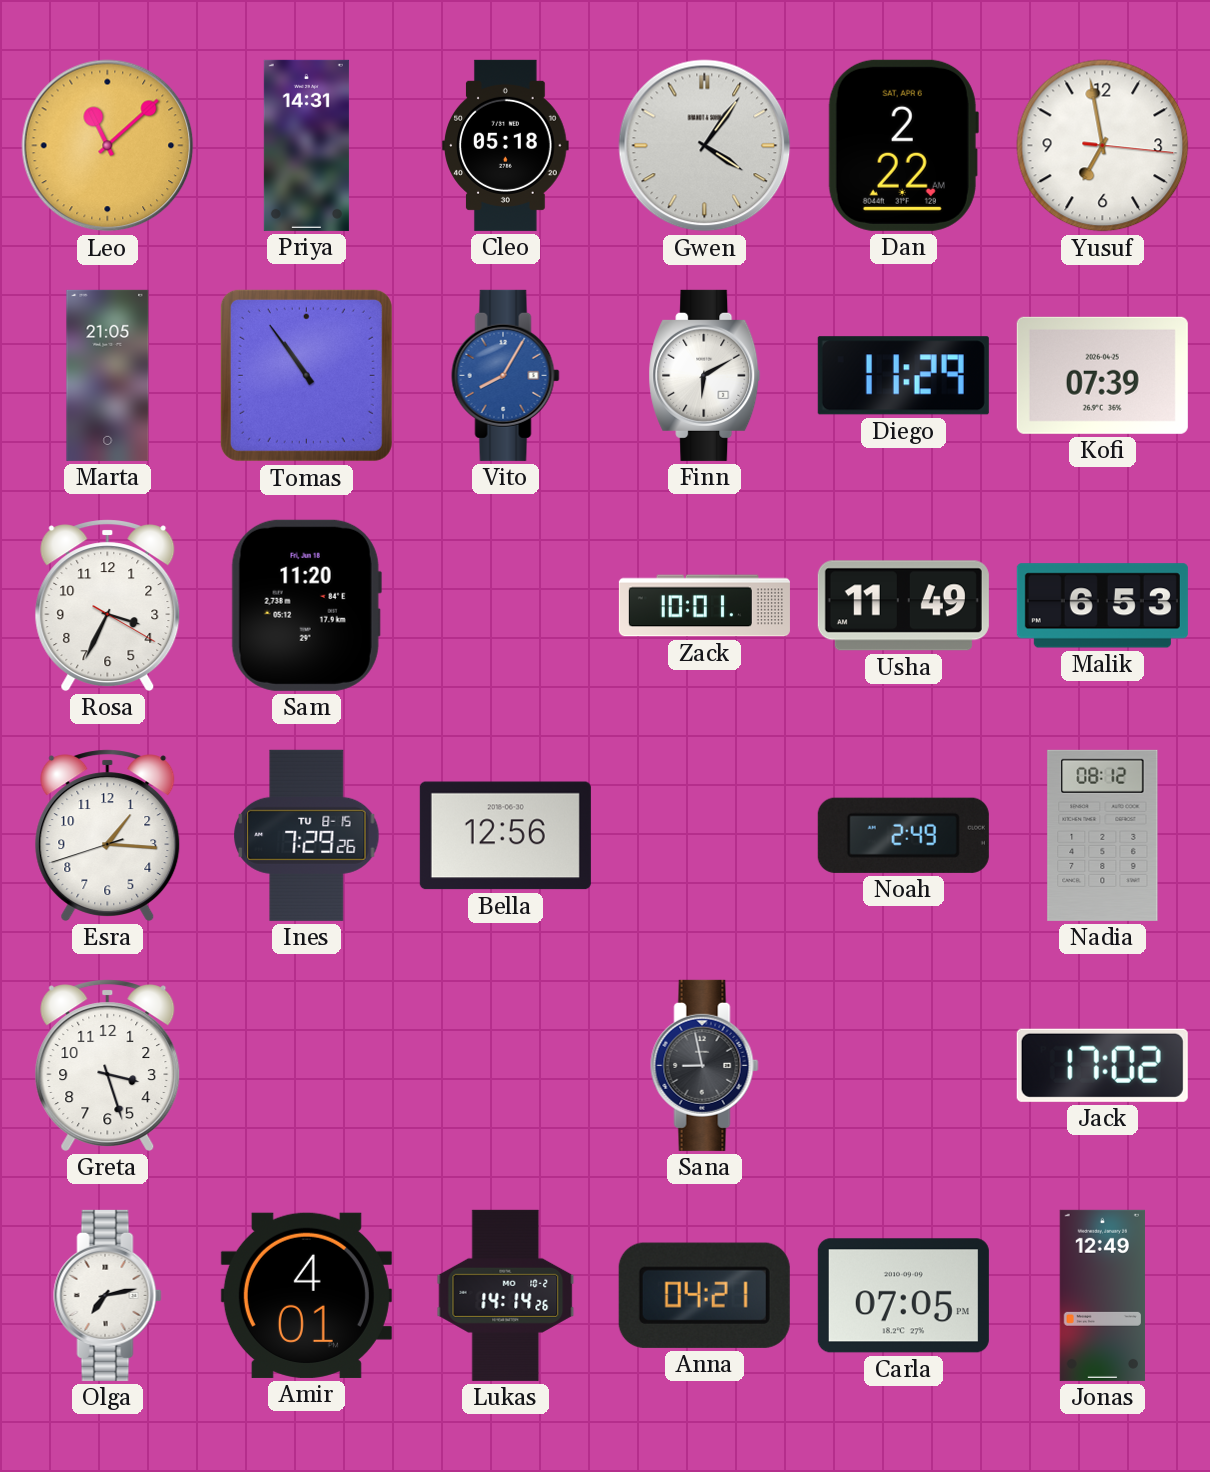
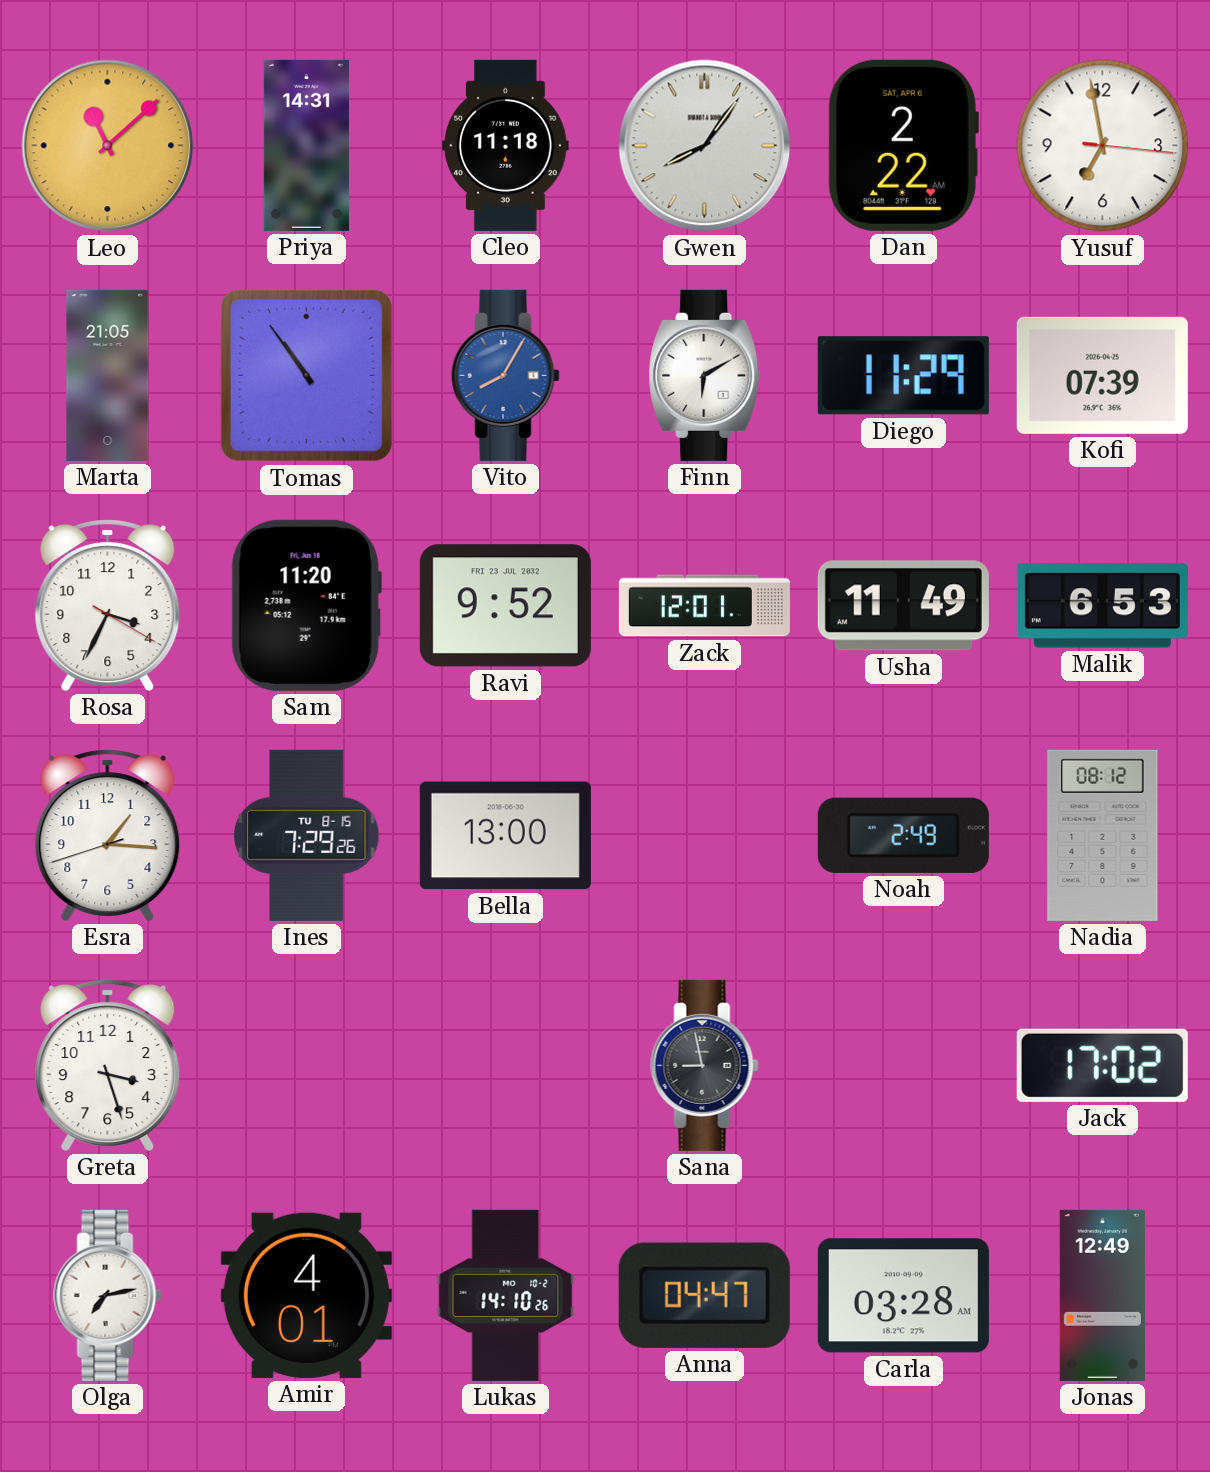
Cleo: 05:18 -> 11:18
Gwen: 4:06 -> 8:06
Ravi: none -> 9:52
Zack: 10:01 -> 12:01
Bella: 12:56 -> 13:00
Lukas: 14:14 -> 14:10
Anna: 04:21 -> 04:47
Carla: 07:05 -> 03:28
